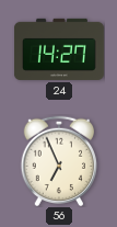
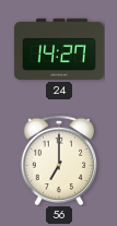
56: 6:56 -> 7:00
